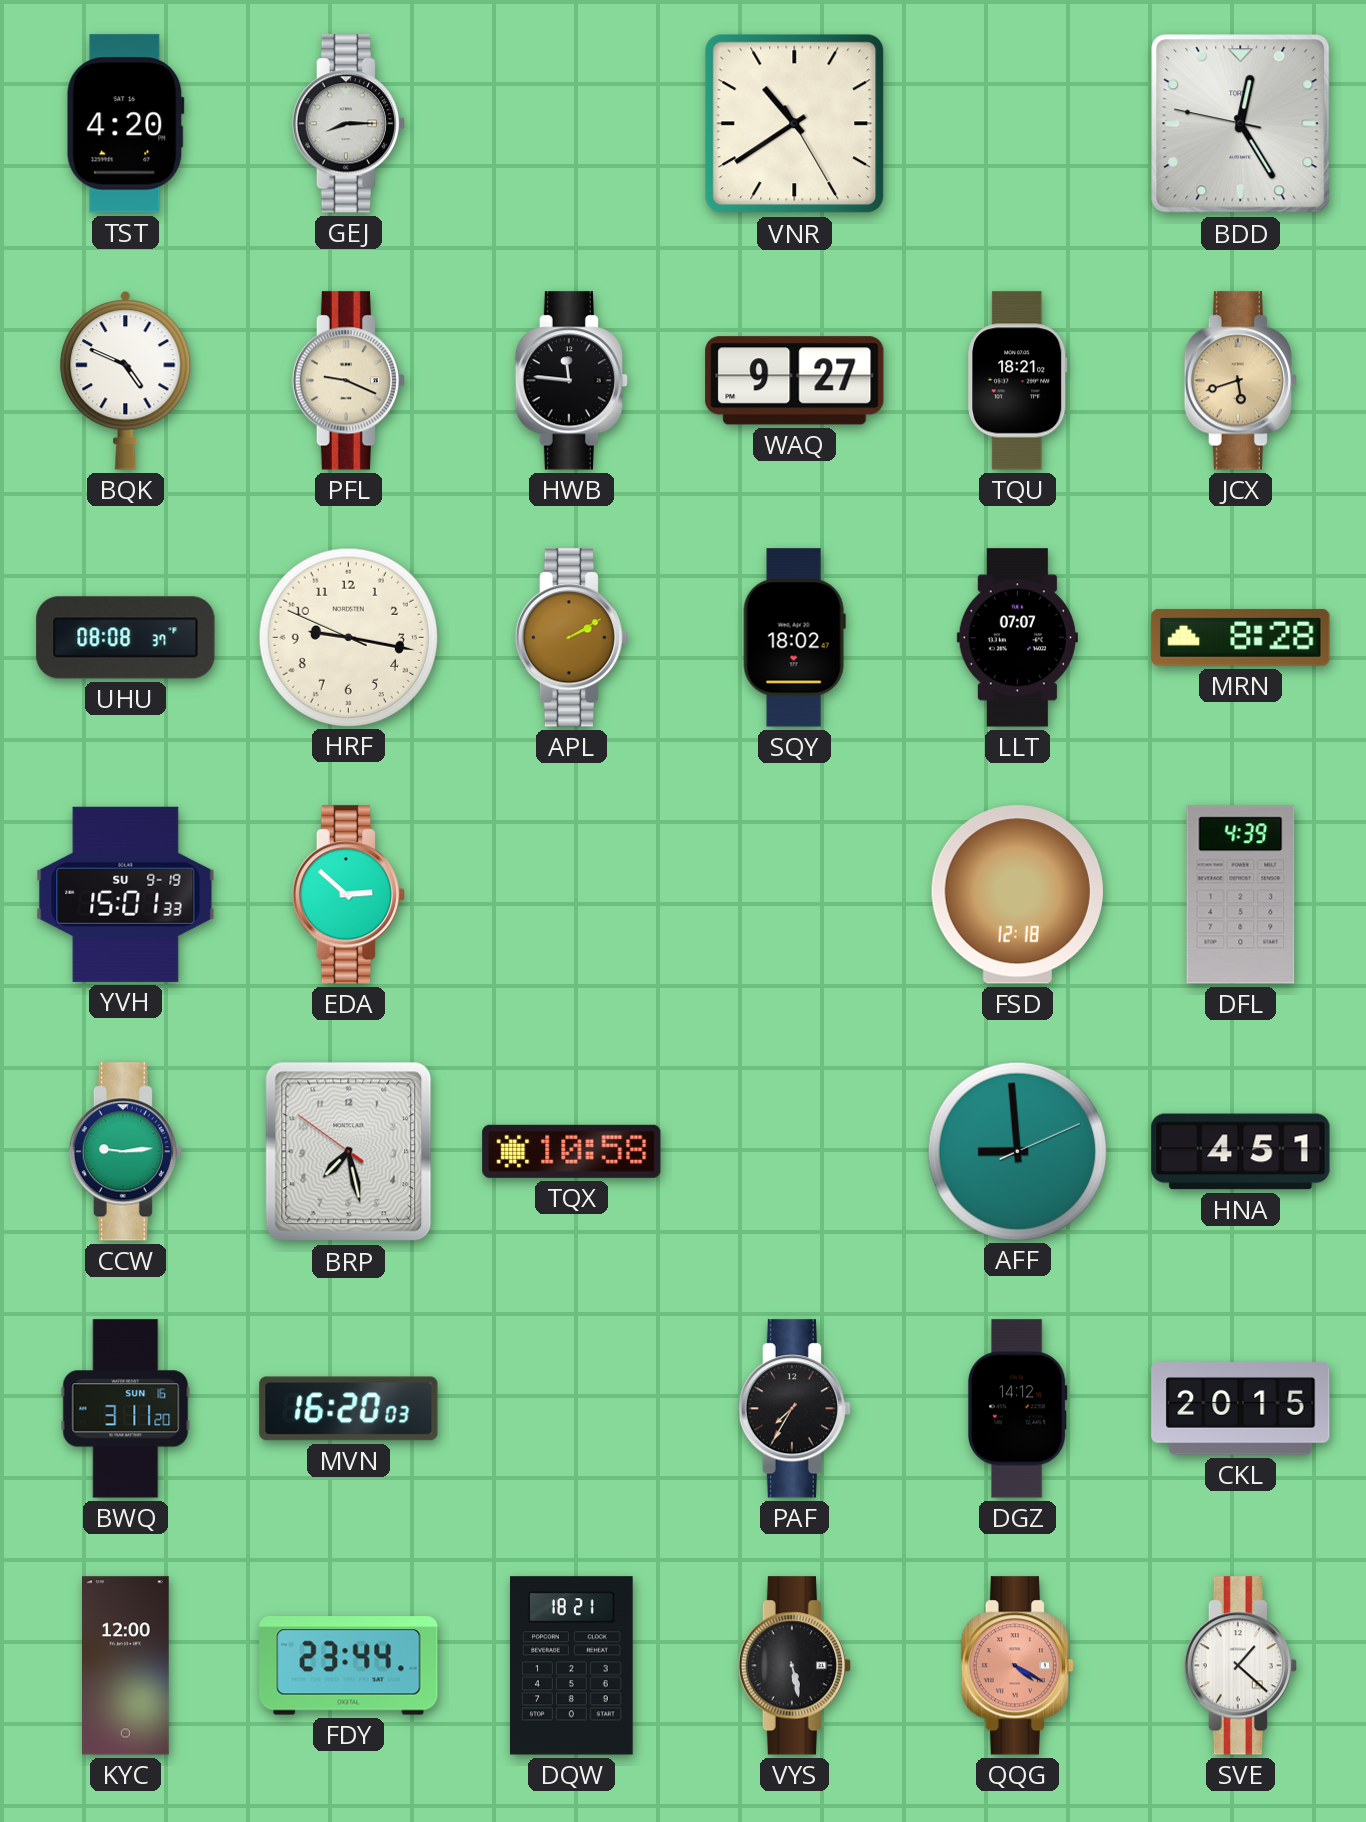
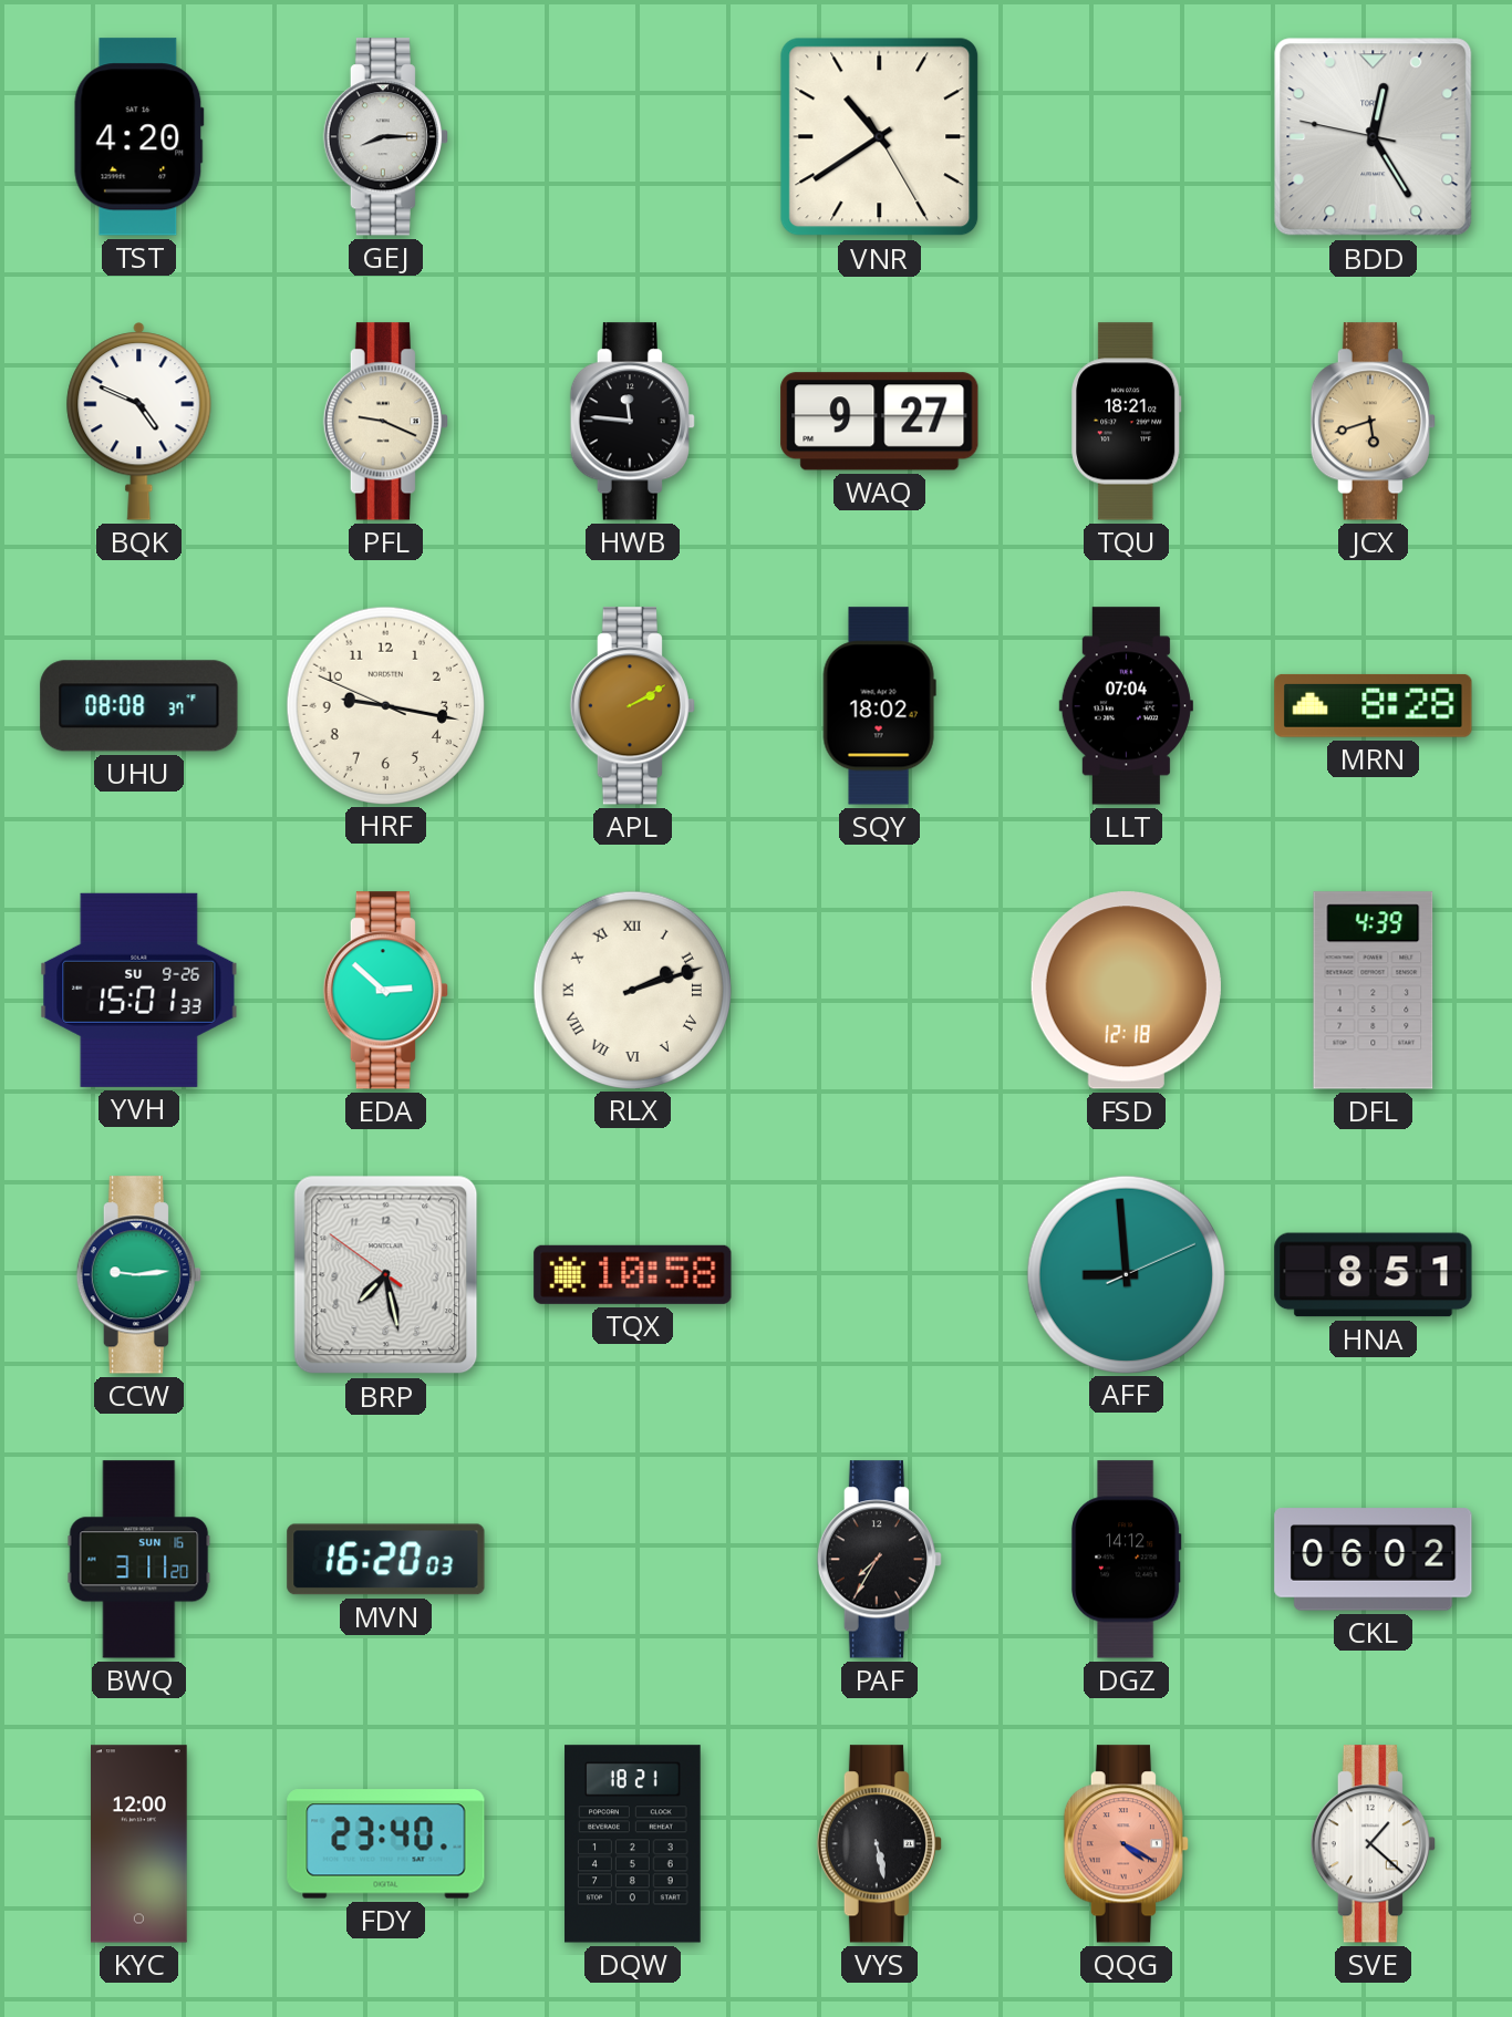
LLT: 07:07 -> 07:04
YVH date: SU 9-19 -> SU 9-26
RLX: none -> 2:12
HNA: 4:51 -> 8:51
CKL: 20:15 -> 06:02
FDY: 23:44 -> 23:40
